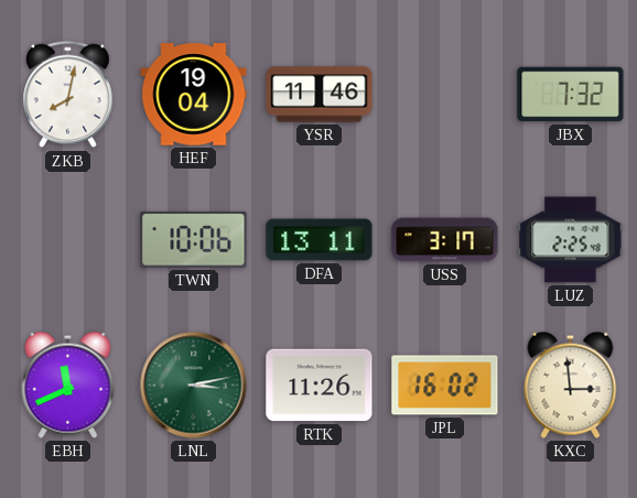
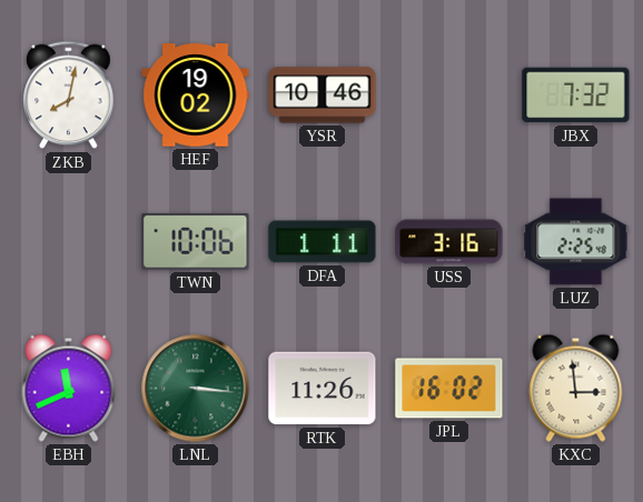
HEF: 19:04 -> 19:02
YSR: 11:46 -> 10:46
DFA: 13:11 -> 1:11
USS: 3:17 -> 3:16
LNL: 3:13 -> 3:16
